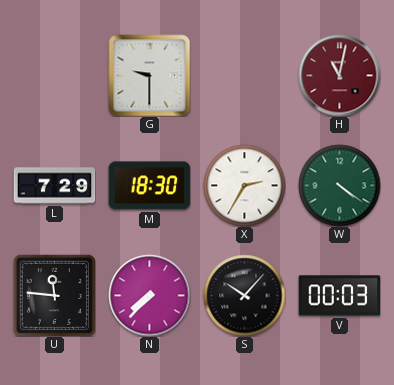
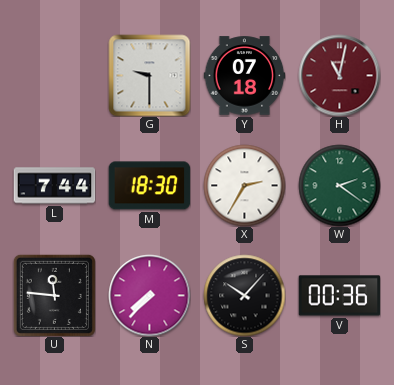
Y: none -> 07:18
L: 7:29 -> 7:44
W: 4:21 -> 2:21
V: 00:03 -> 00:36
